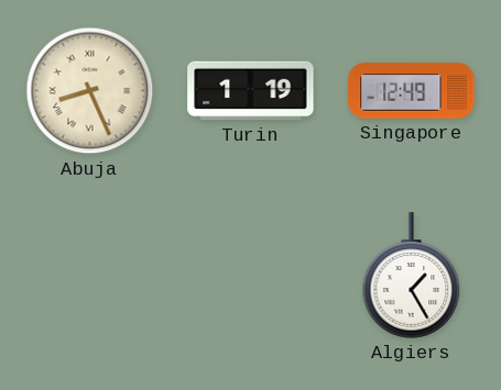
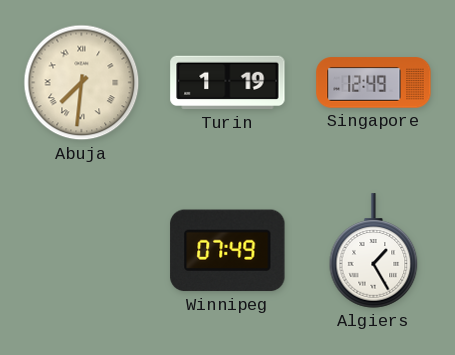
Abuja: 8:26 -> 7:31
Winnipeg: none -> 07:49
